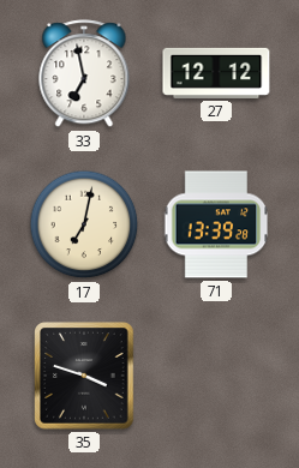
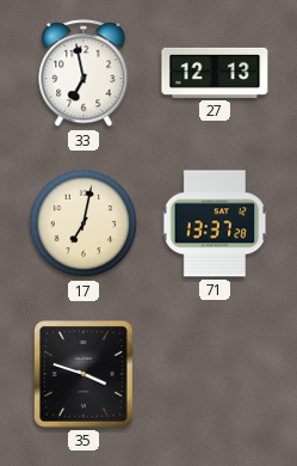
27: 12:12 -> 12:13
71: 13:39 -> 13:37
